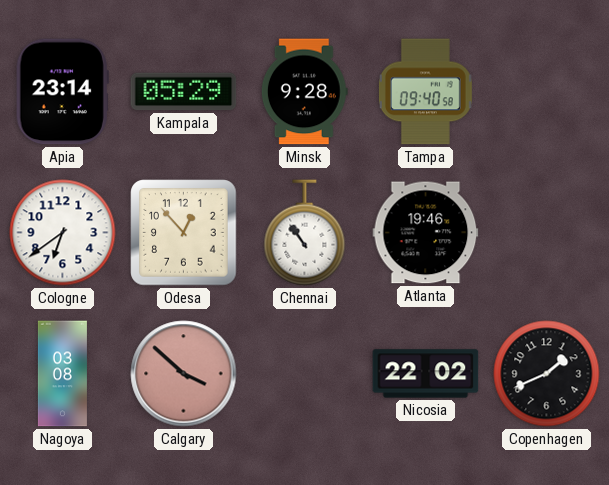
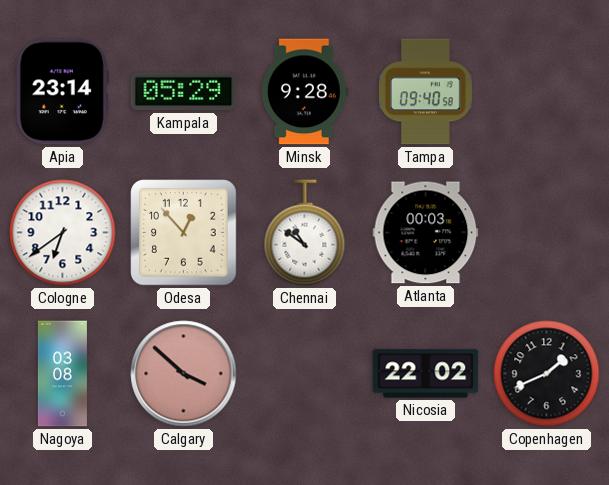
Chennai: 10:54 -> 10:51
Atlanta: 19:46 -> 00:03
